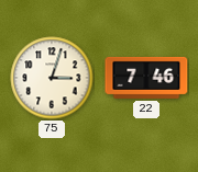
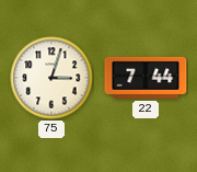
22: 7:46 -> 7:44
